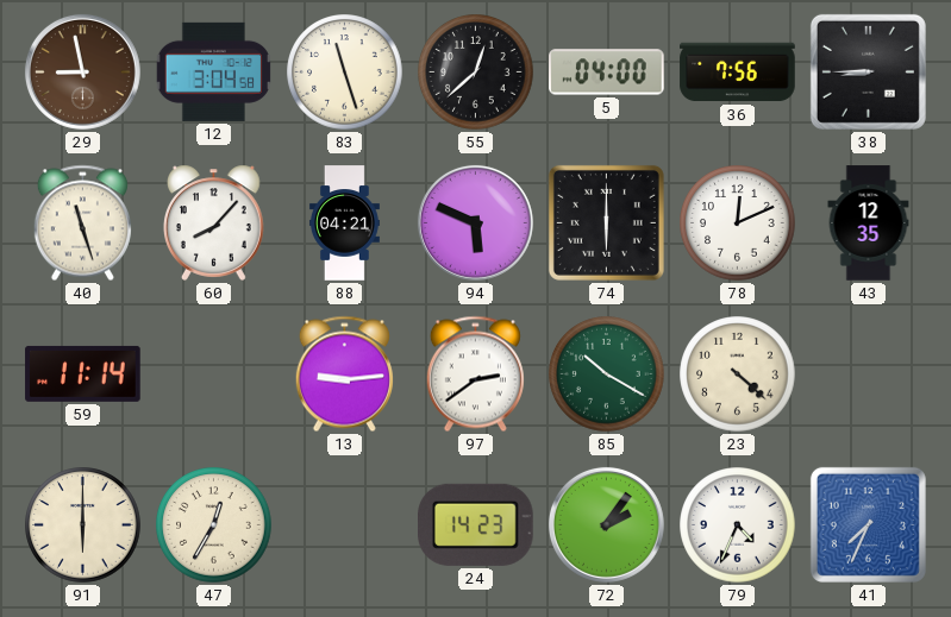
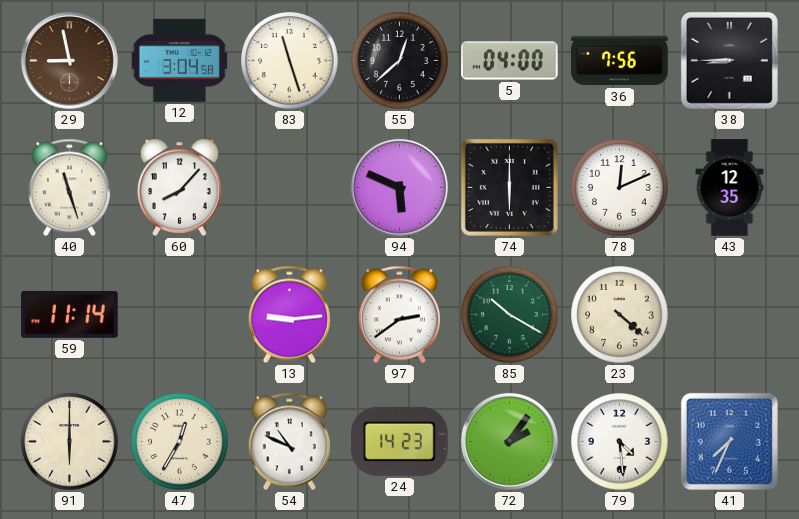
88: 04:21 -> none
54: none -> 10:49
79: 4:34 -> 4:29
